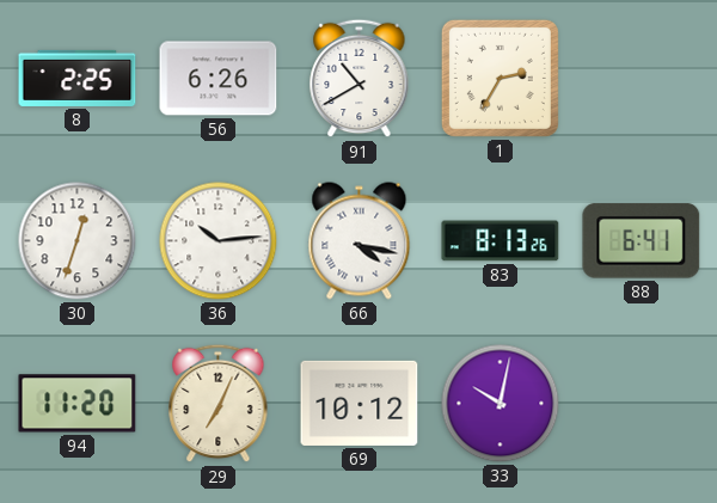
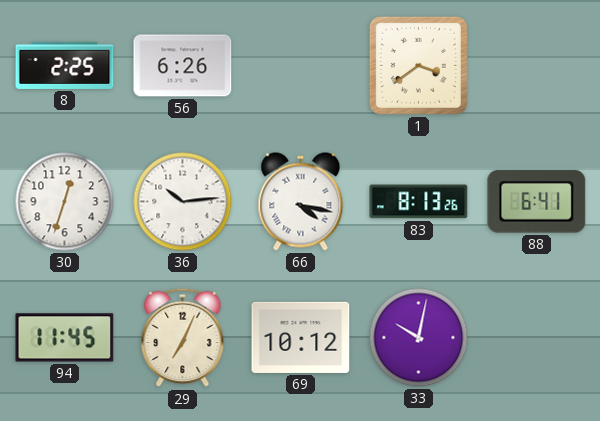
91: 10:40 -> none
1: 2:35 -> 3:39
94: 11:20 -> 11:45
